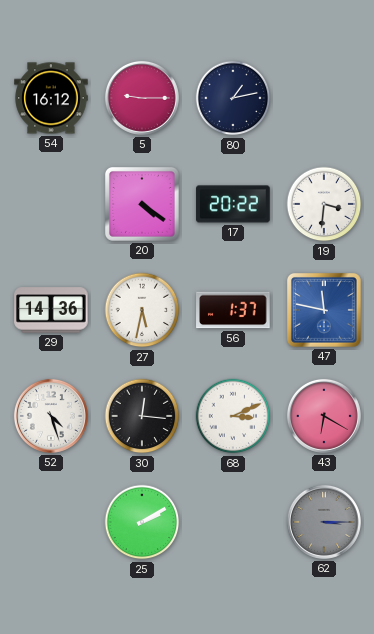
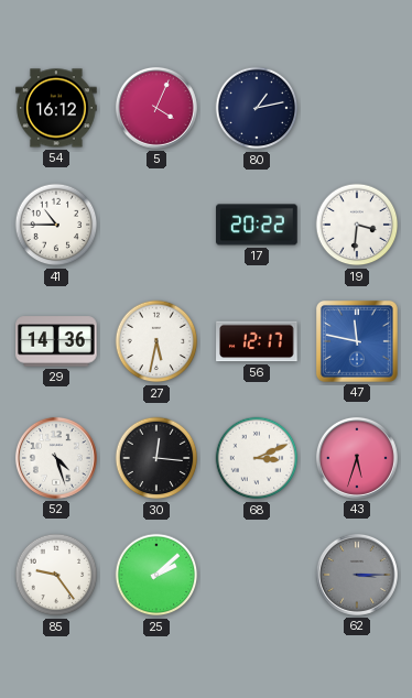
5: 9:15 -> 4:04
41: none -> 10:45
20: 4:21 -> none
56: 1:37 -> 12:17
43: 6:20 -> 5:33
85: none -> 9:24
25: 2:10 -> 2:08
